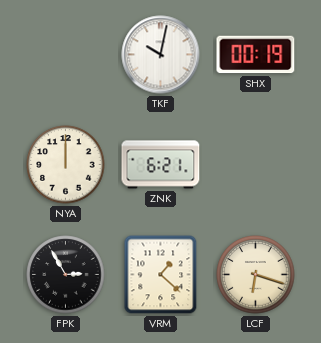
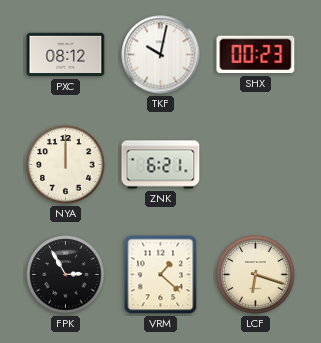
PXC: none -> 08:12
SHX: 00:19 -> 00:23
